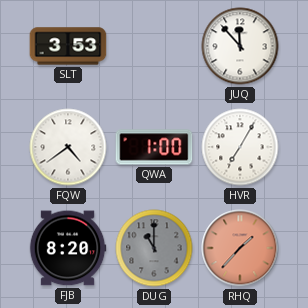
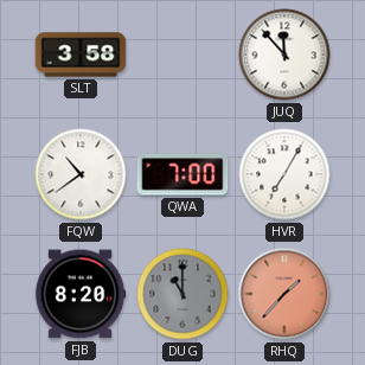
SLT: 3:53 -> 3:58
FQW: 4:39 -> 10:39
QWA: 1:00 -> 7:00
